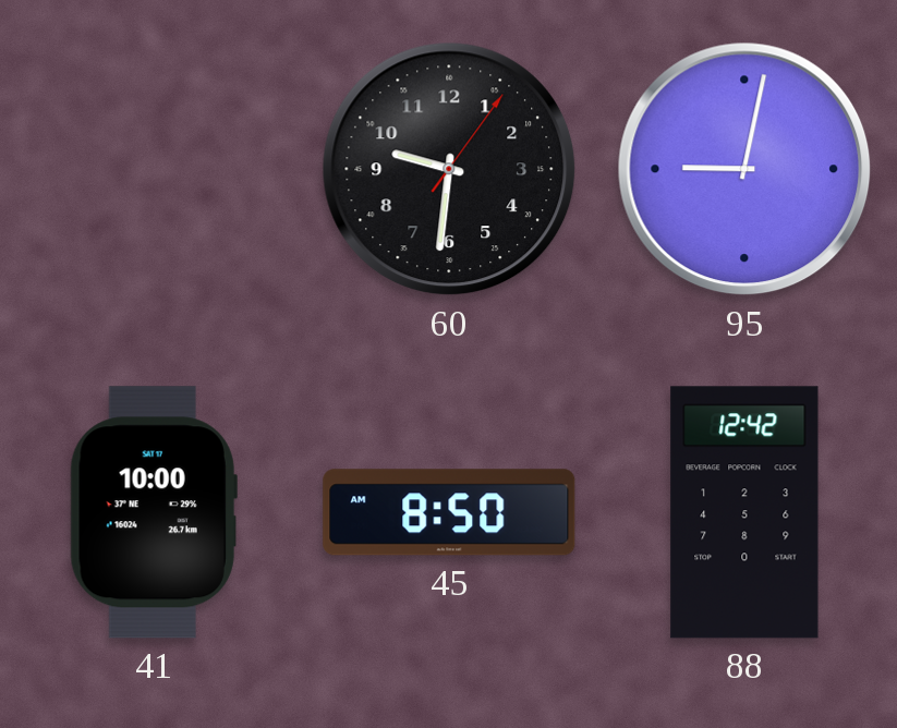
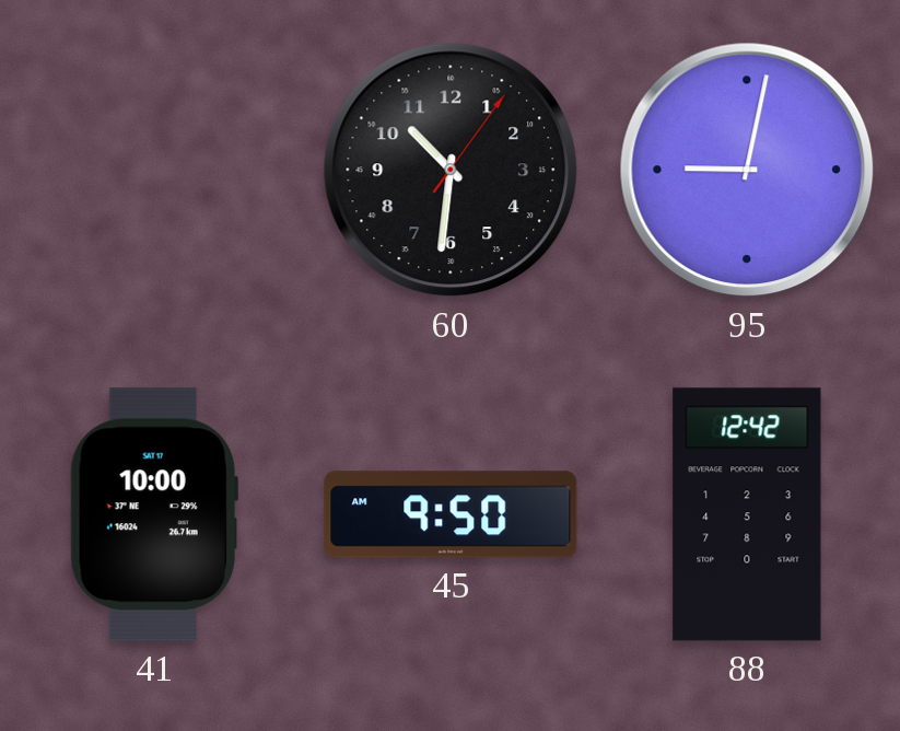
60: 9:31 -> 10:31
45: 8:50 -> 9:50
